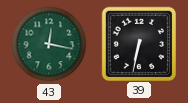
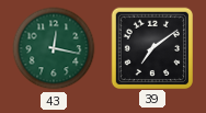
39: 6:32 -> 7:09
